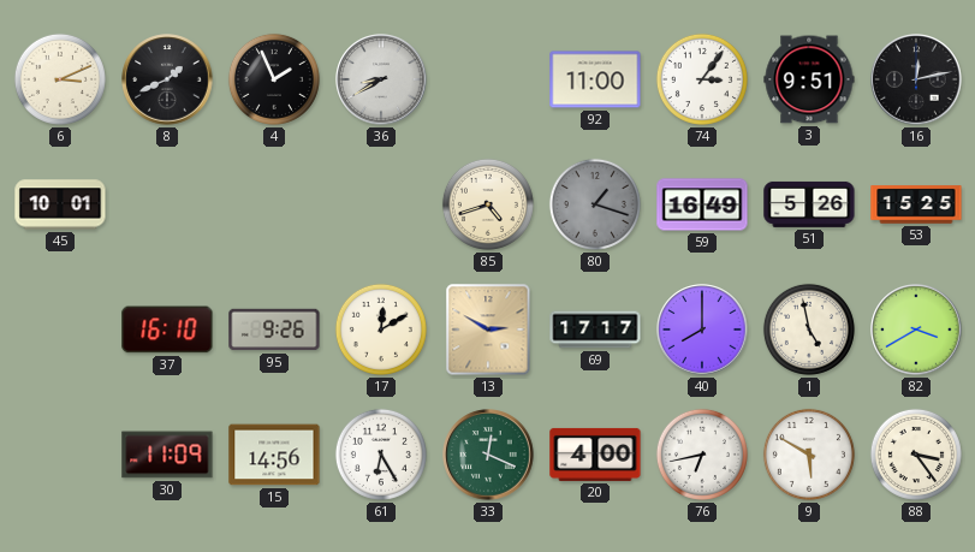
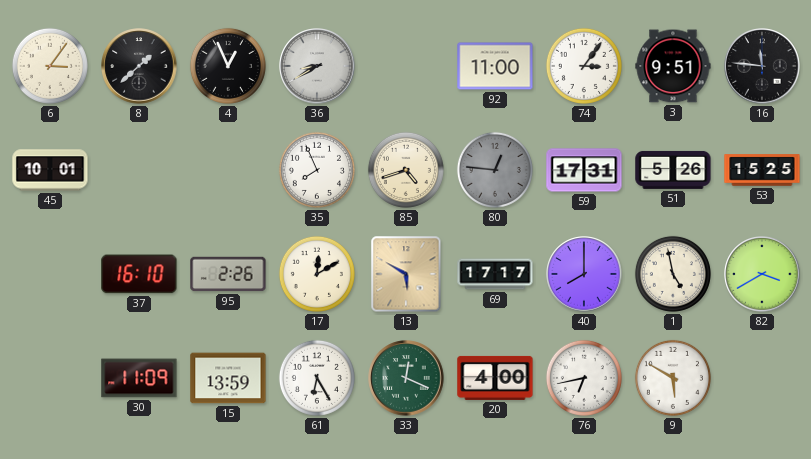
6: 3:11 -> 3:06
8: 1:41 -> 1:38
4: 1:56 -> 12:56
16: 12:13 -> 11:46
35: none -> 7:56
80: 1:18 -> 12:46
59: 16:49 -> 17:31
95: 9:26 -> 2:26
13: 2:50 -> 5:50
15: 14:56 -> 13:59
88: 3:24 -> none
